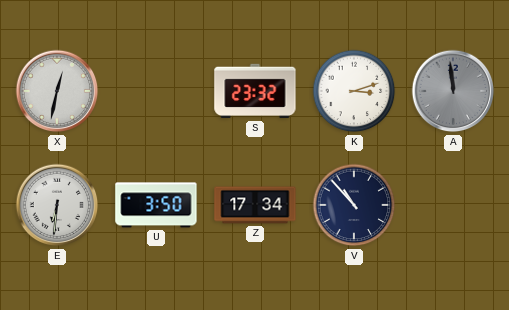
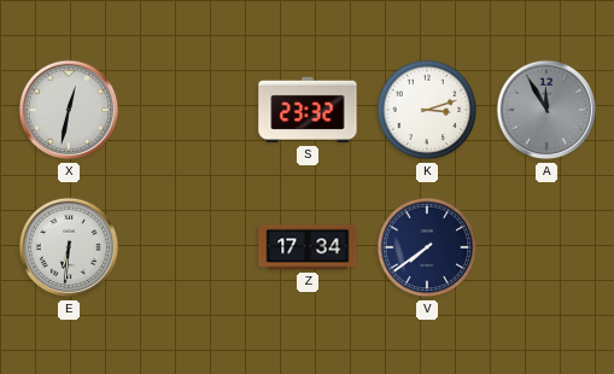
A: 11:59 -> 11:55
U: 3:50 -> none
V: 10:53 -> 7:39
